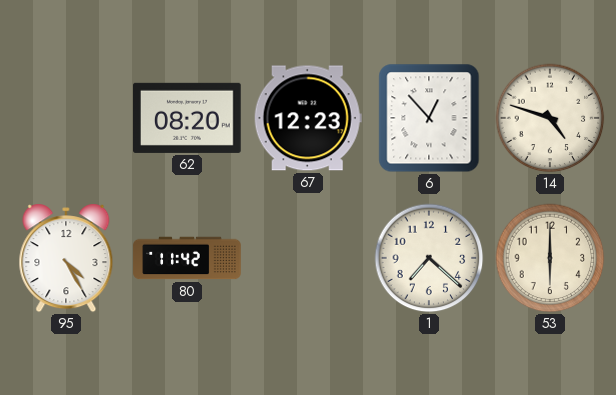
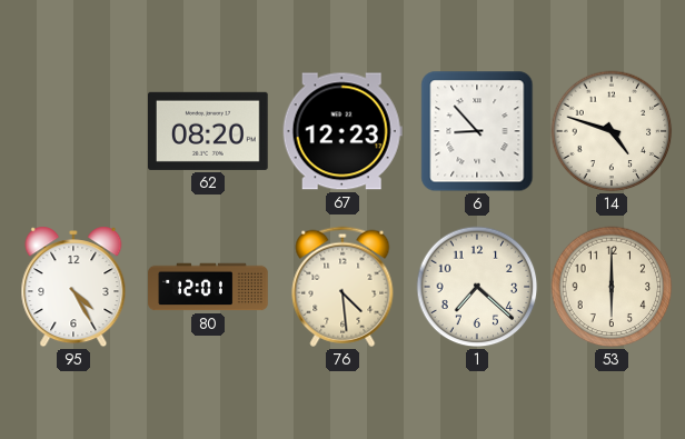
6: 12:53 -> 8:53
80: 11:42 -> 12:01
76: none -> 4:29
